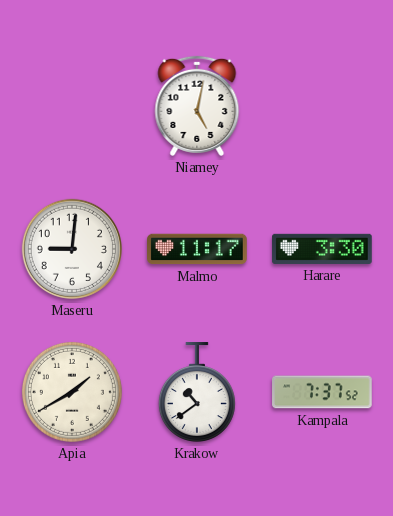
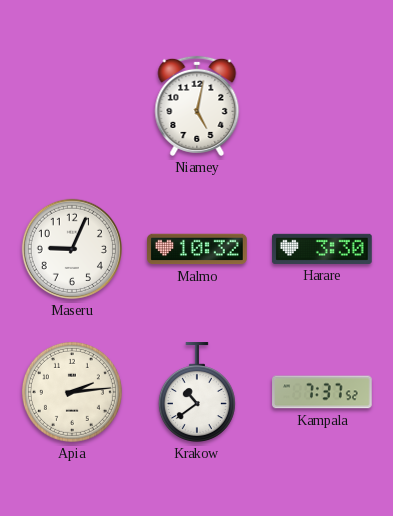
Maseru: 9:01 -> 9:04
Malmo: 11:17 -> 10:32
Apia: 1:40 -> 2:14
